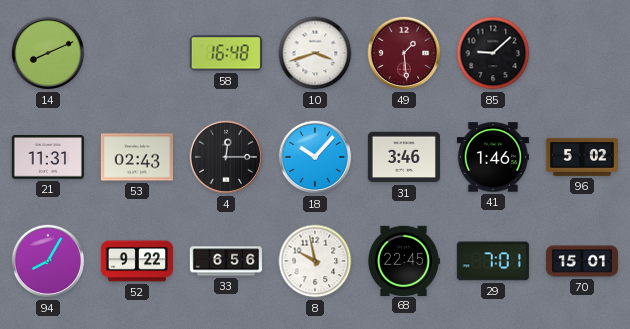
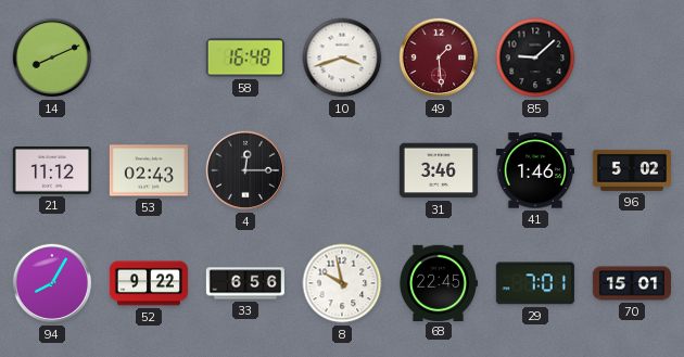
21: 11:31 -> 11:12
18: 10:07 -> none
